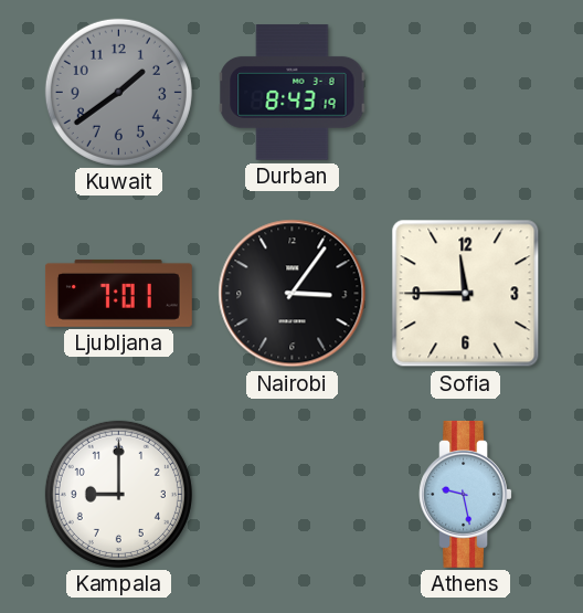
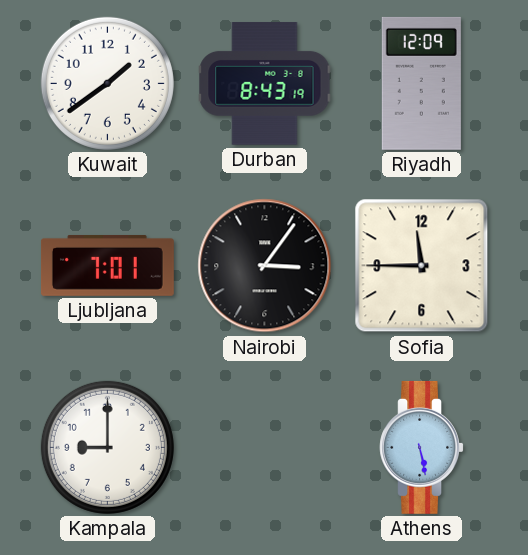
Kuwait dial: grey -> white
Riyadh: none -> 12:09
Athens: 9:28 -> 5:28
